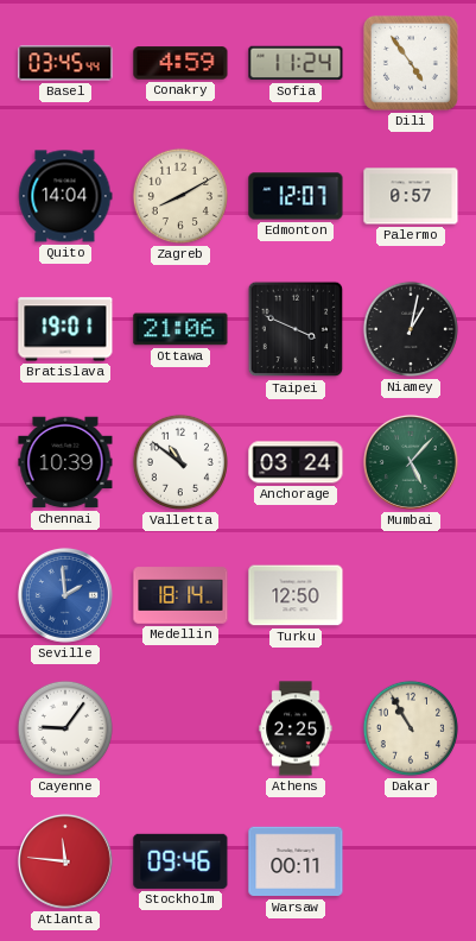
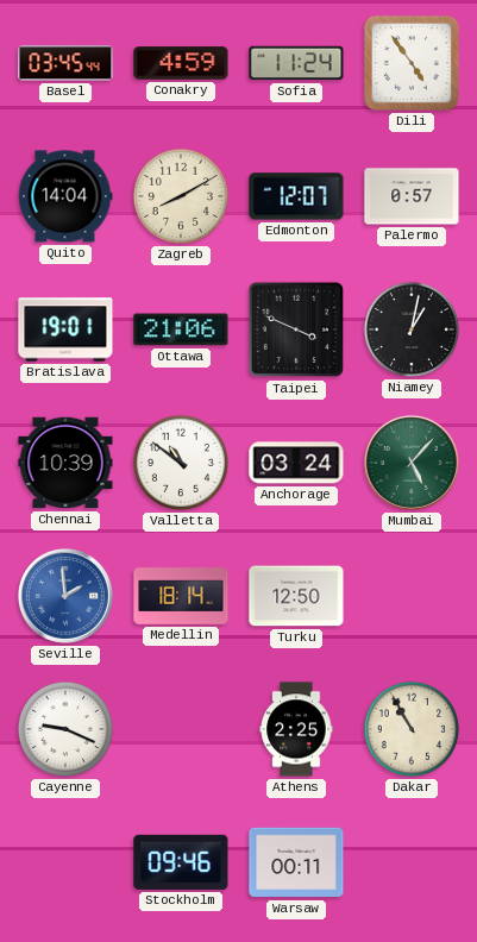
Cayenne: 9:06 -> 9:19
Atlanta: 11:46 -> none
